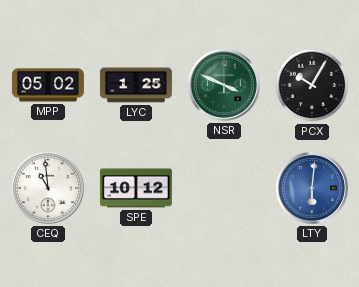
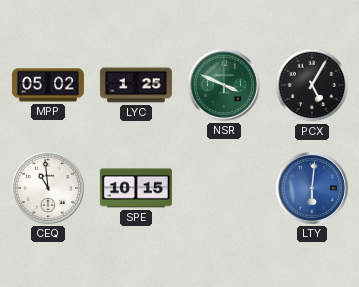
PCX: 10:05 -> 5:05
SPE: 10:12 -> 10:15
